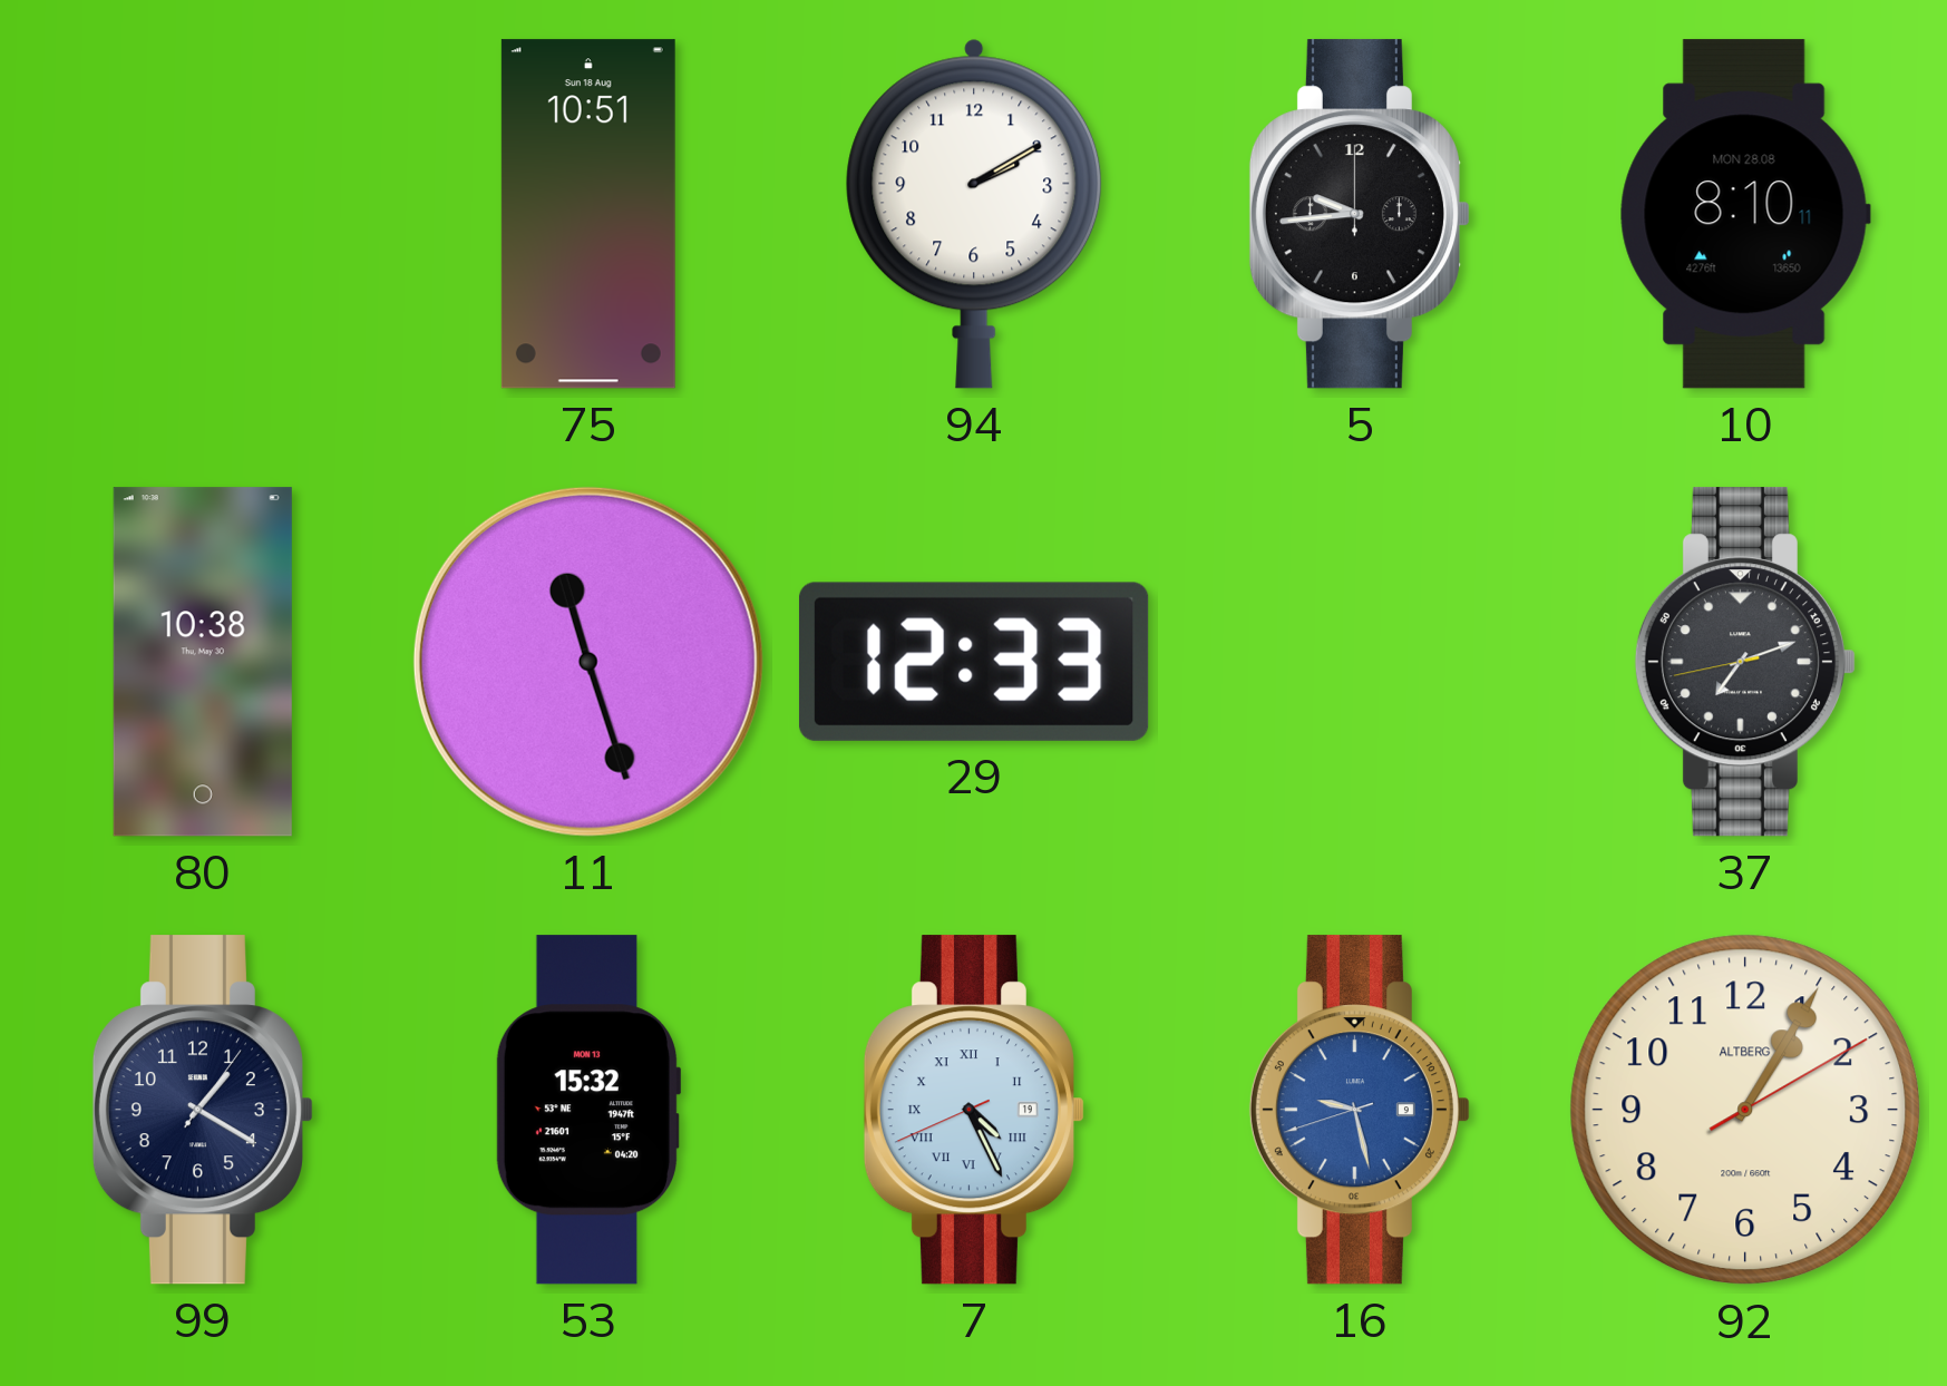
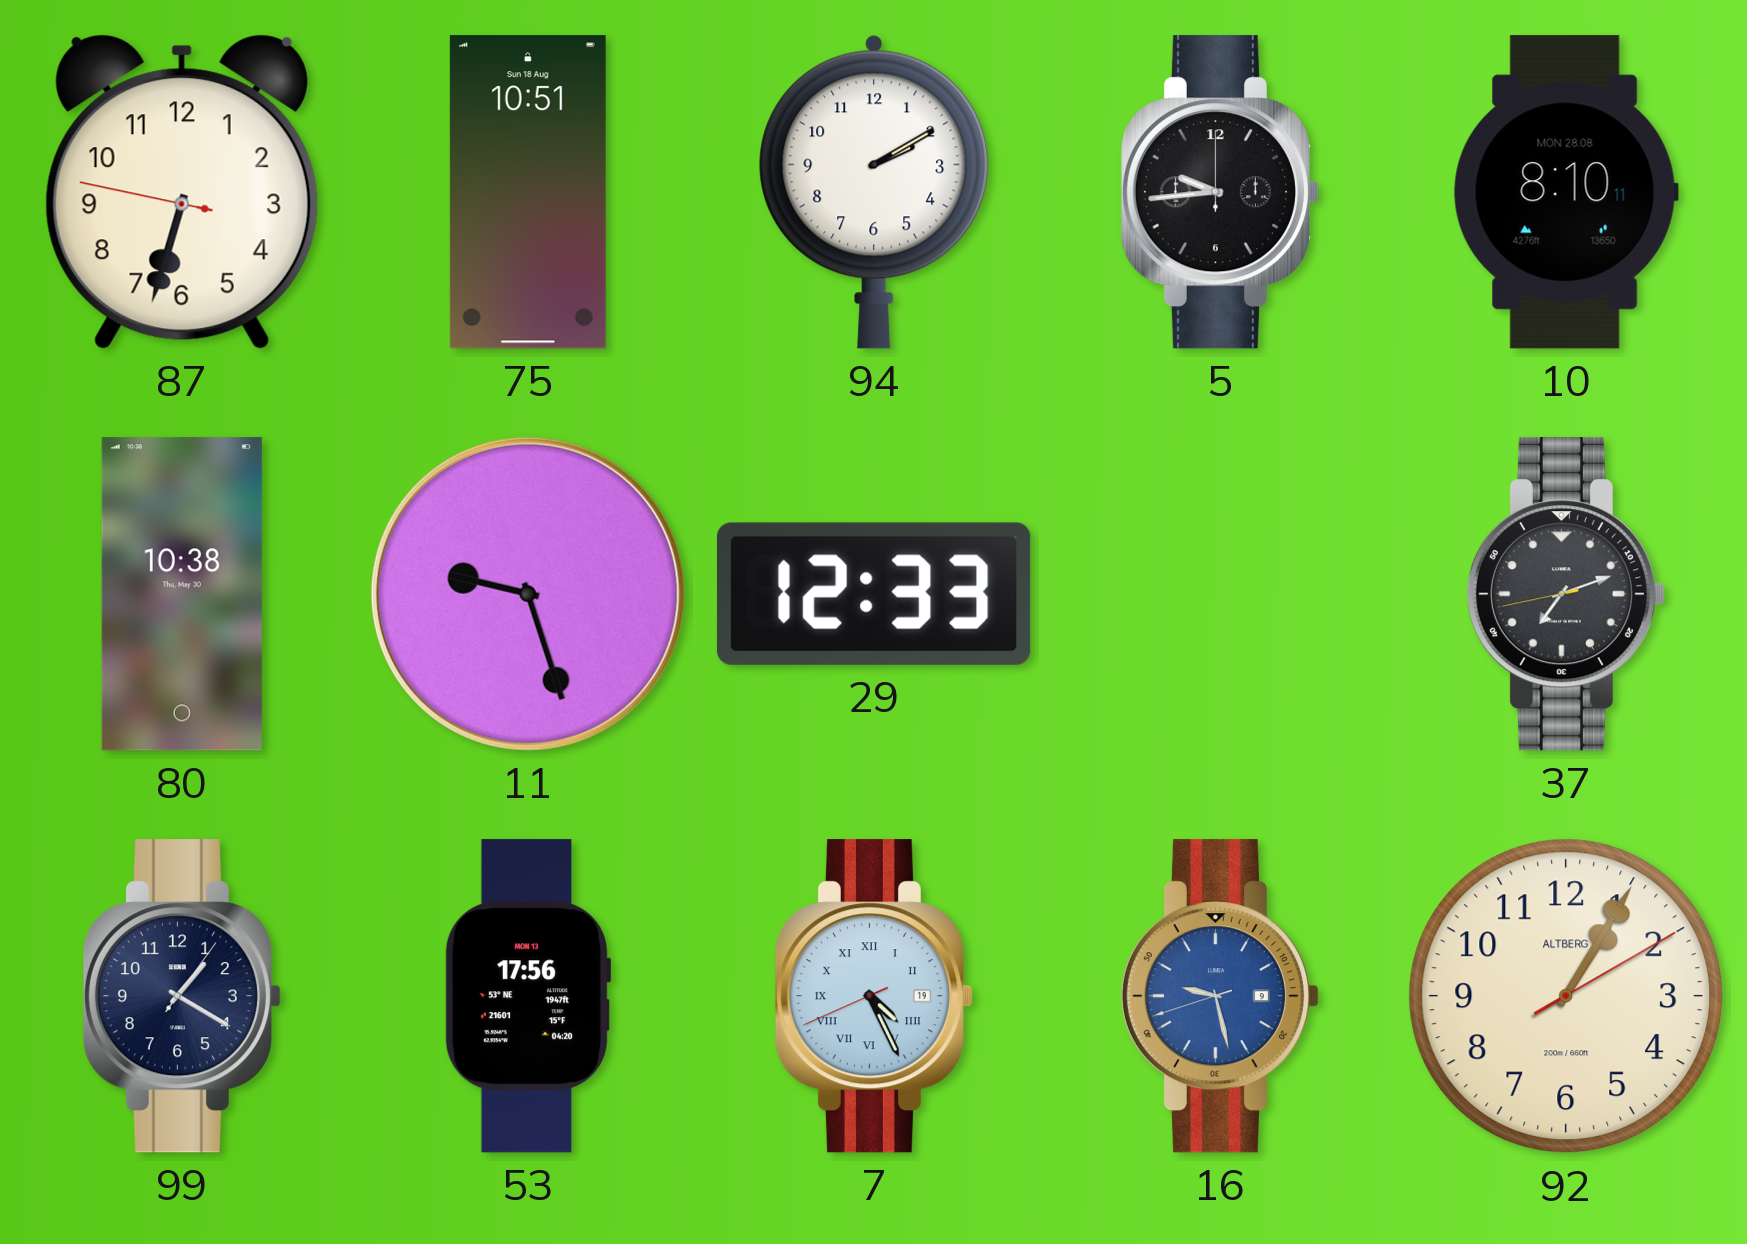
87: none -> 6:32
11: 11:27 -> 9:27
53: 15:32 -> 17:56
